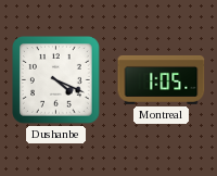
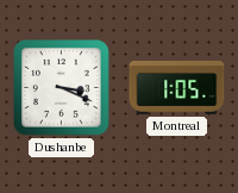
Dushanbe: 4:19 -> 3:19
